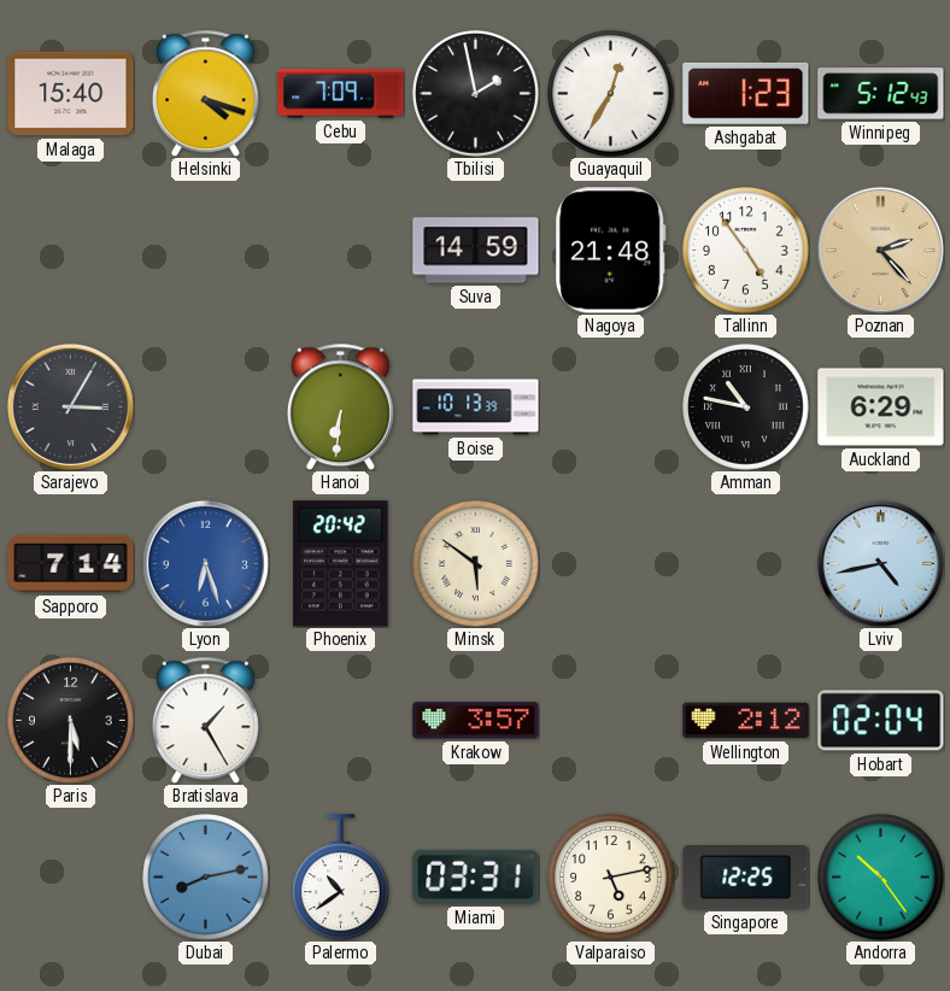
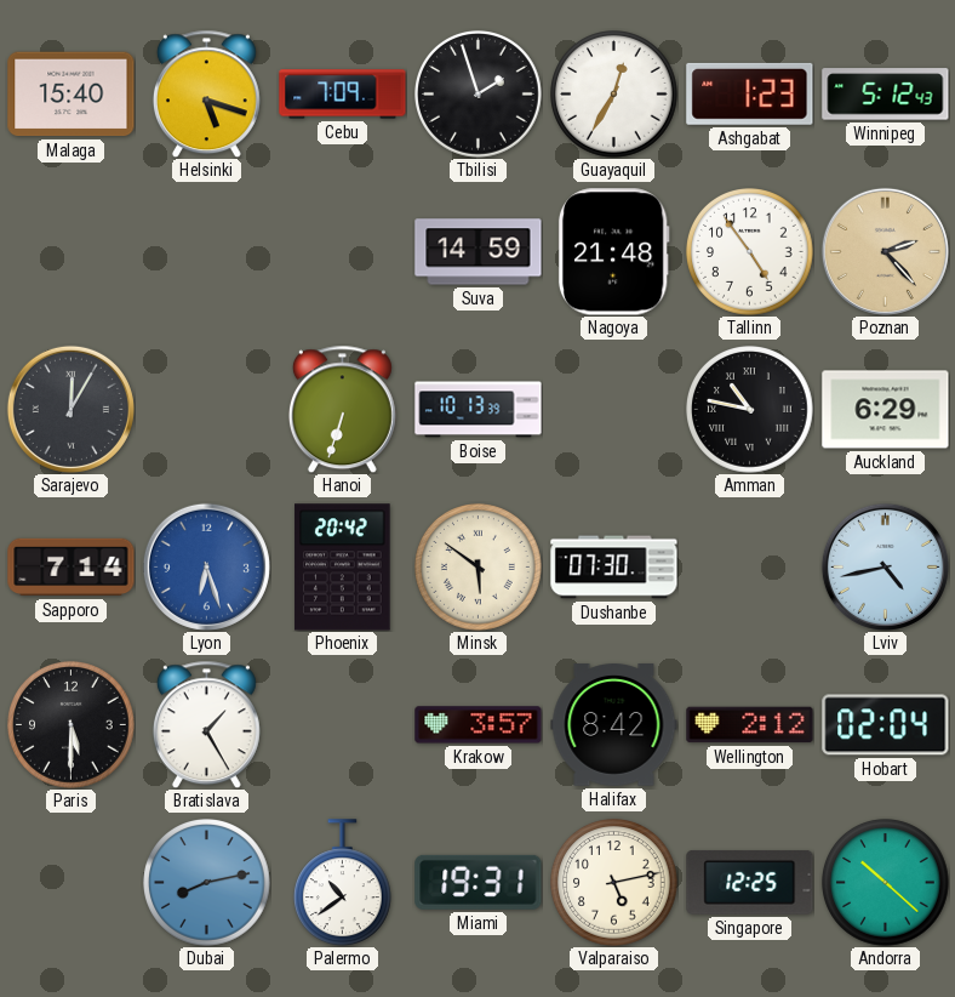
Helsinki: 4:18 -> 5:18
Tbilisi: 1:58 -> 1:57
Sarajevo: 3:05 -> 12:05
Hanoi: 6:31 -> 6:33
Dushanbe: none -> 07:30
Halifax: none -> 8:42
Miami: 03:31 -> 19:31
Andorra: 10:24 -> 10:22
